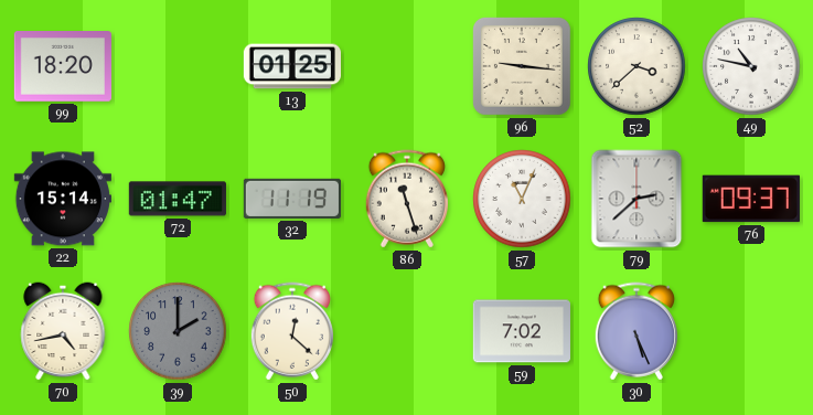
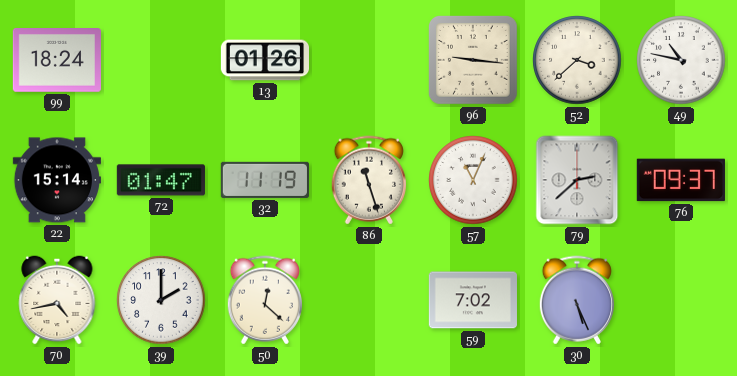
99: 18:20 -> 18:24
13: 01:25 -> 01:26
39 dial: grey -> white
